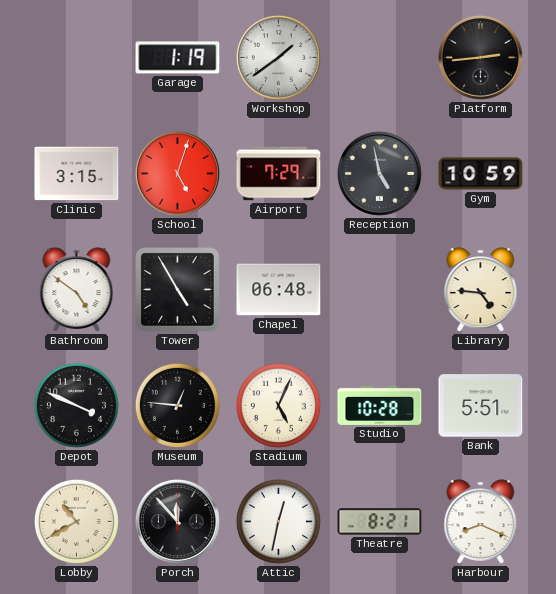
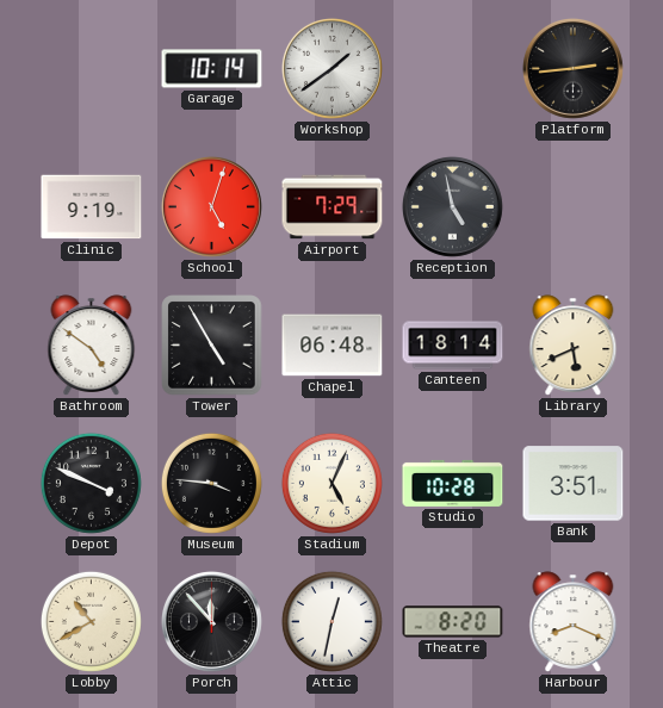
Garage: 1:19 -> 10:14
Clinic: 3:15 -> 9:19
Gym: 10:59 -> none
Canteen: none -> 18:14
Library: 4:46 -> 5:41
Museum: 12:46 -> 3:46
Bank: 5:51 -> 3:51
Theatre: 8:21 -> 8:20
